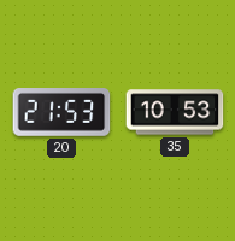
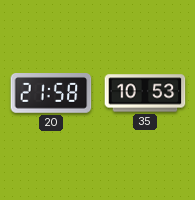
20: 21:53 -> 21:58
